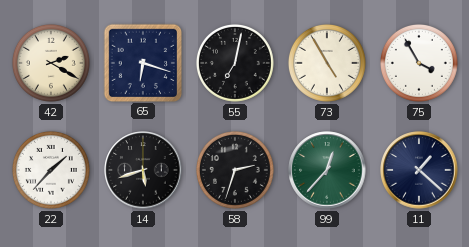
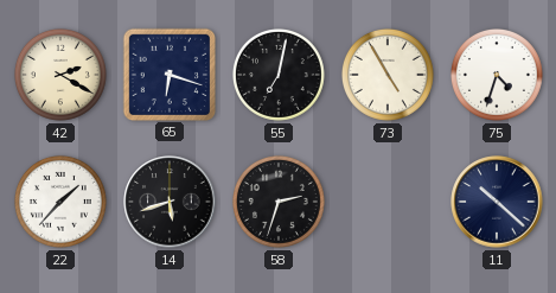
75: 3:55 -> 4:33
99: 12:37 -> none
11: 1:22 -> 10:22
